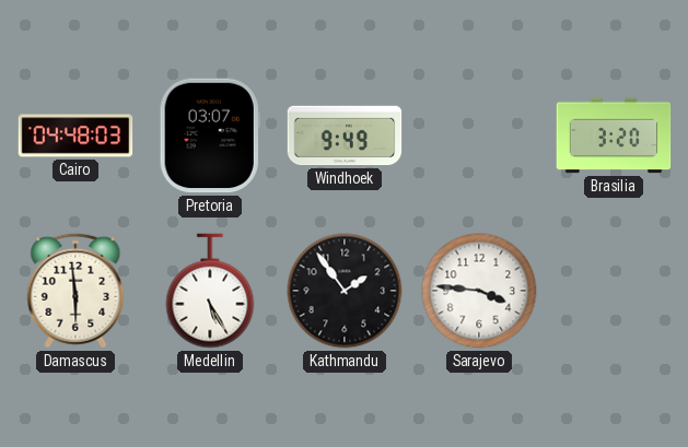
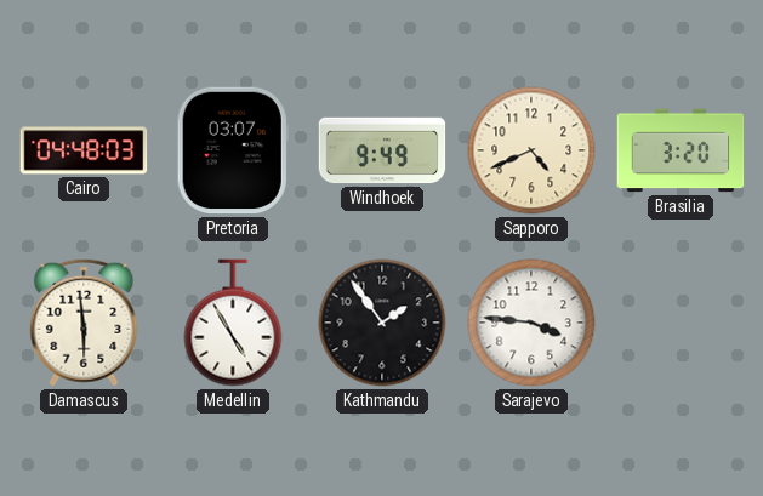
Sapporo: none -> 4:41
Medellin: 5:25 -> 4:55
